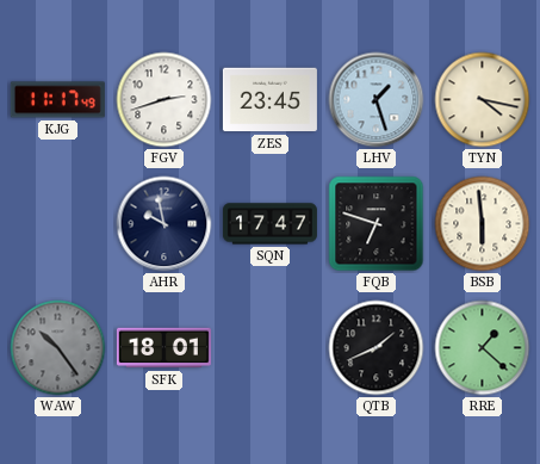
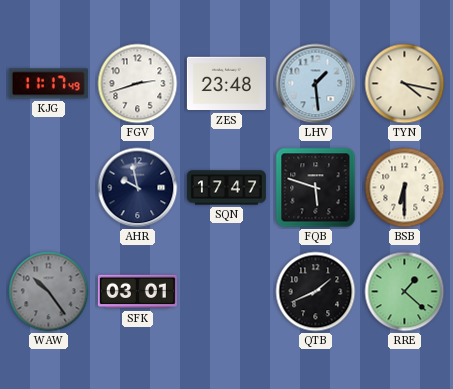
ZES: 23:45 -> 23:48
LHV: 1:27 -> 1:29
FQB: 6:48 -> 5:48
BSB: 5:59 -> 6:30
SFK: 18:01 -> 03:01
